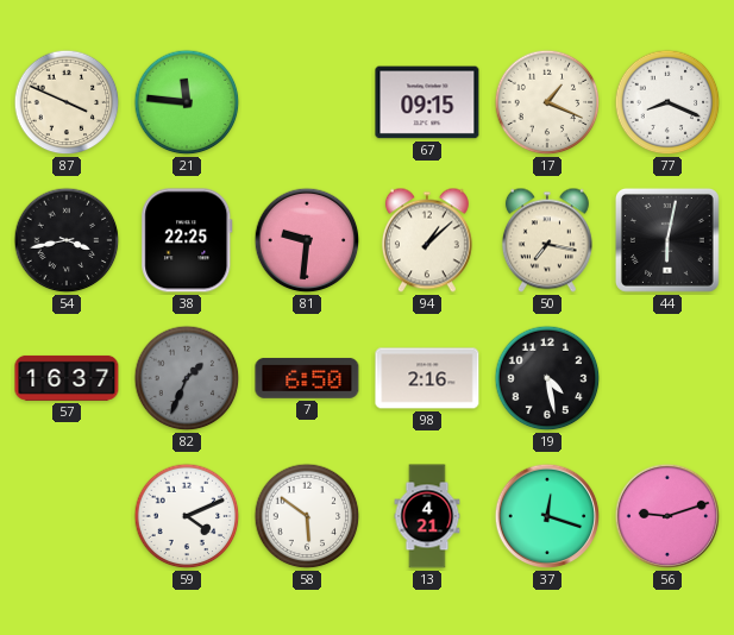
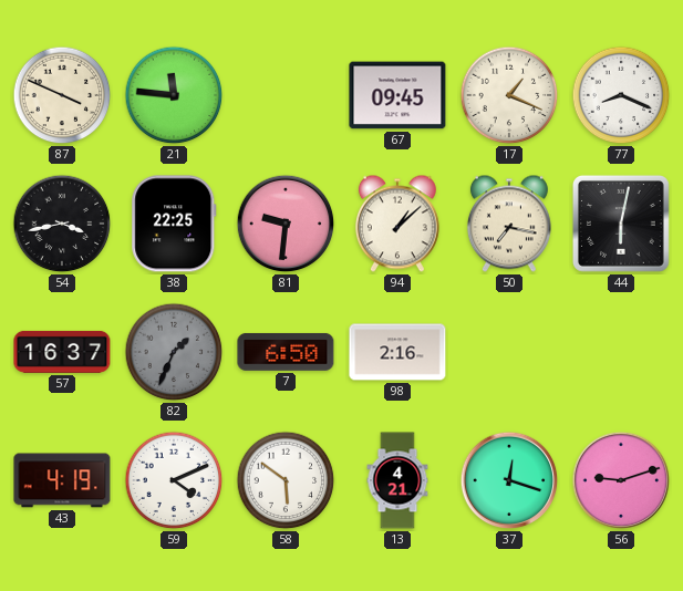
67: 09:15 -> 09:45
19: 4:28 -> none
43: none -> 4:19
